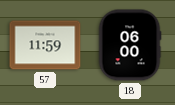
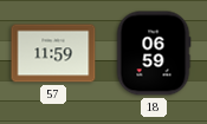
18: 06:00 -> 06:59
